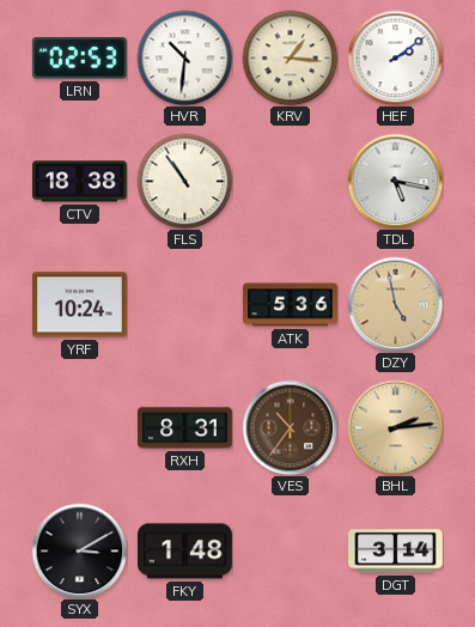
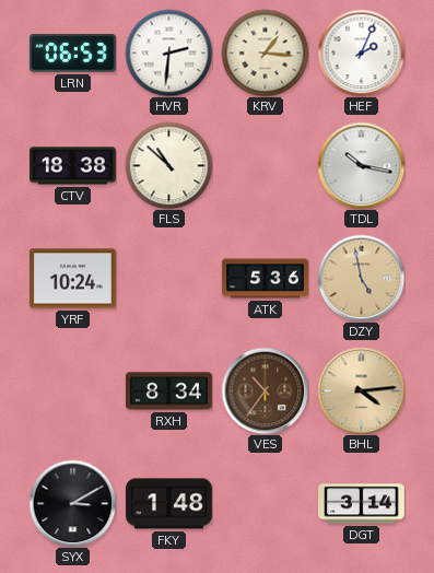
LRN: 02:53 -> 06:53
HVR: 10:31 -> 2:31
HEF: 2:09 -> 2:04
FLS: 10:54 -> 10:52
TDL: 5:17 -> 10:17
RXH: 8:31 -> 8:34
BHL: 2:14 -> 4:14
